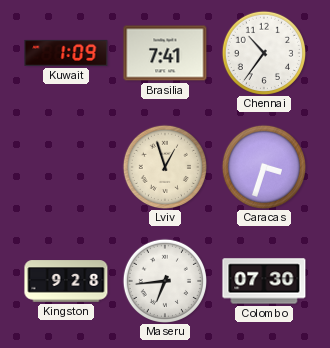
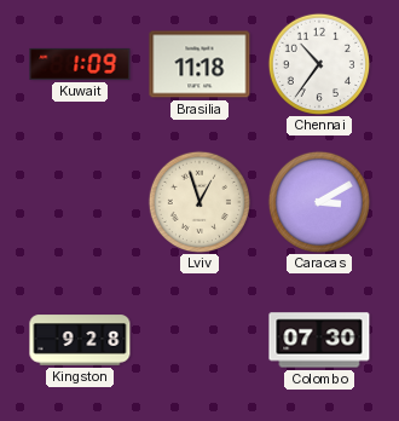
Brasilia: 7:41 -> 11:18
Caracas: 3:33 -> 3:10
Maseru: 6:44 -> none
